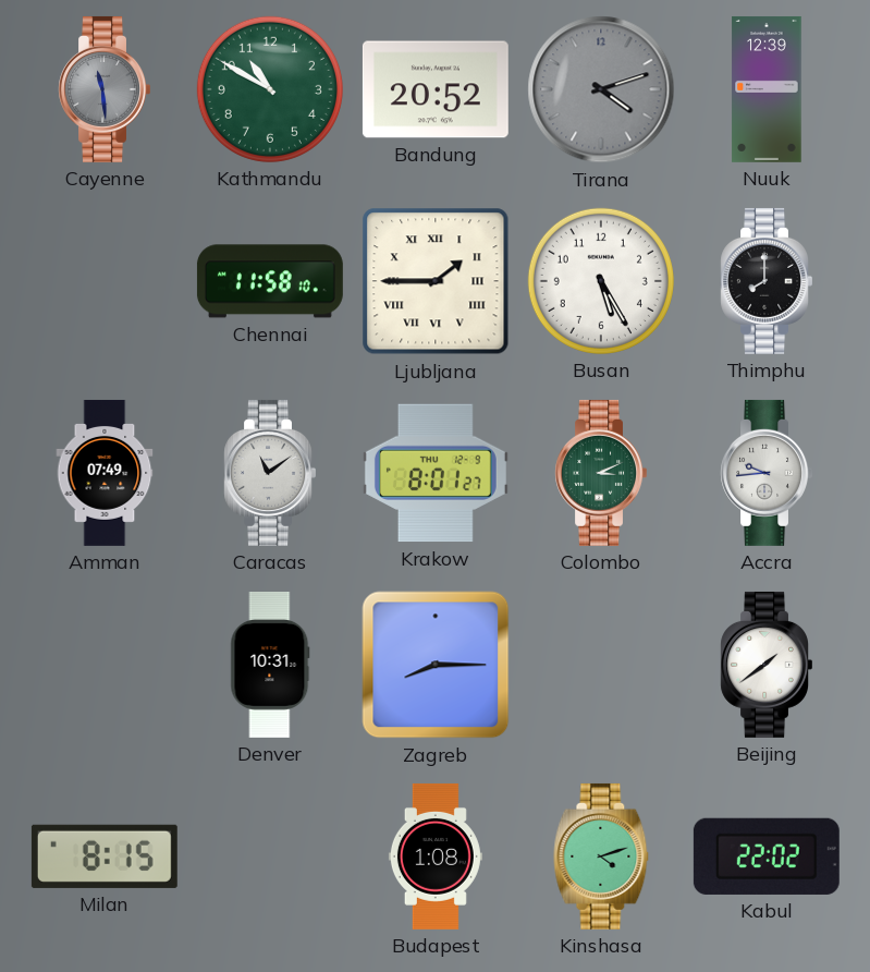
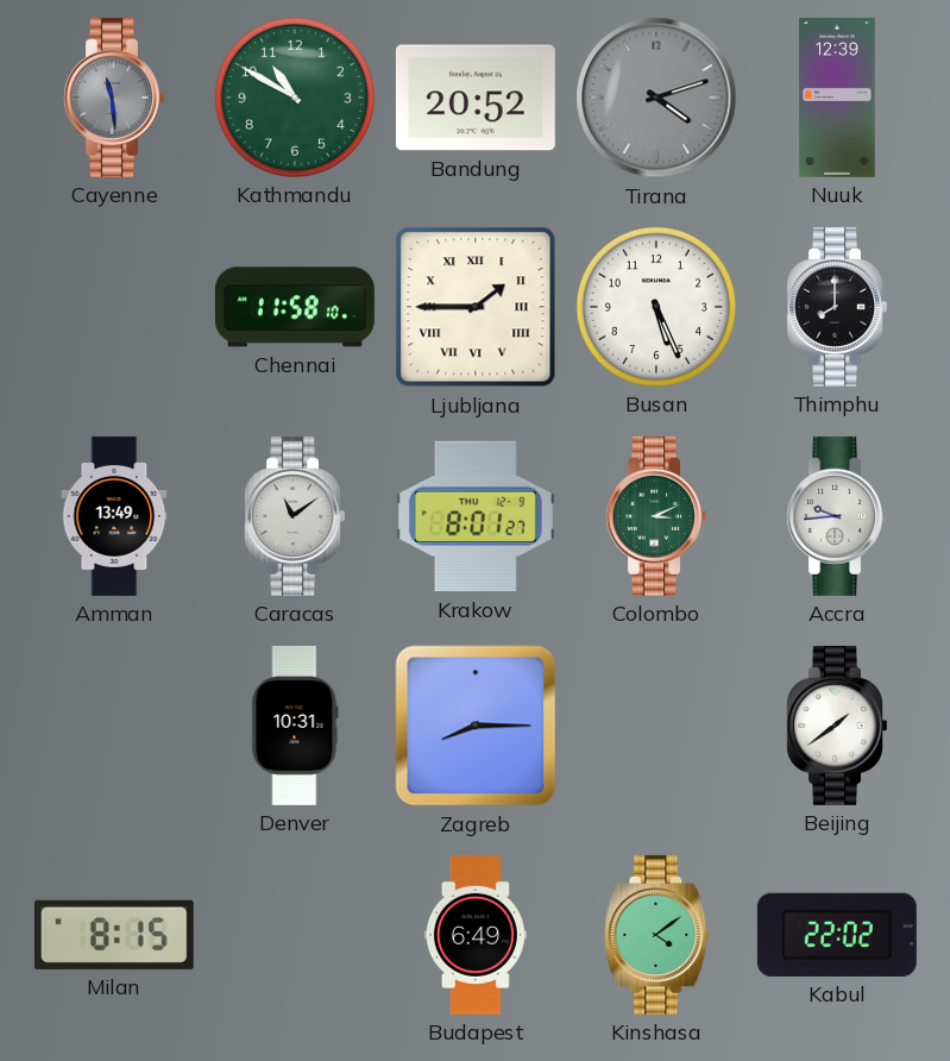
Busan: 5:25 -> 5:26
Amman: 07:49 -> 13:49
Budapest: 1:08 -> 6:49
Kinshasa: 4:12 -> 4:09
